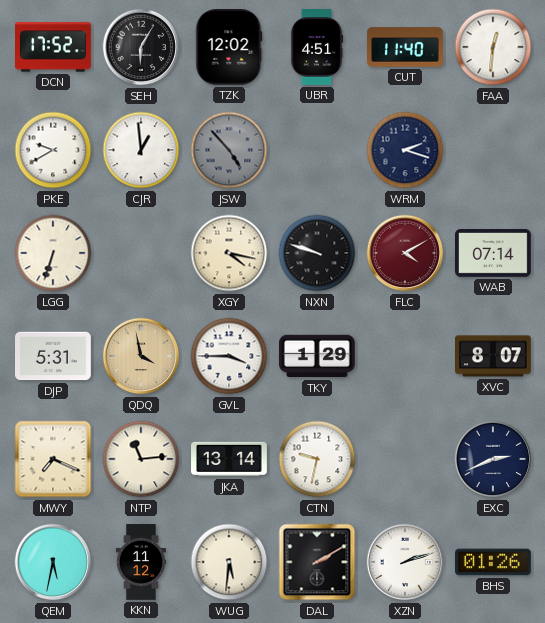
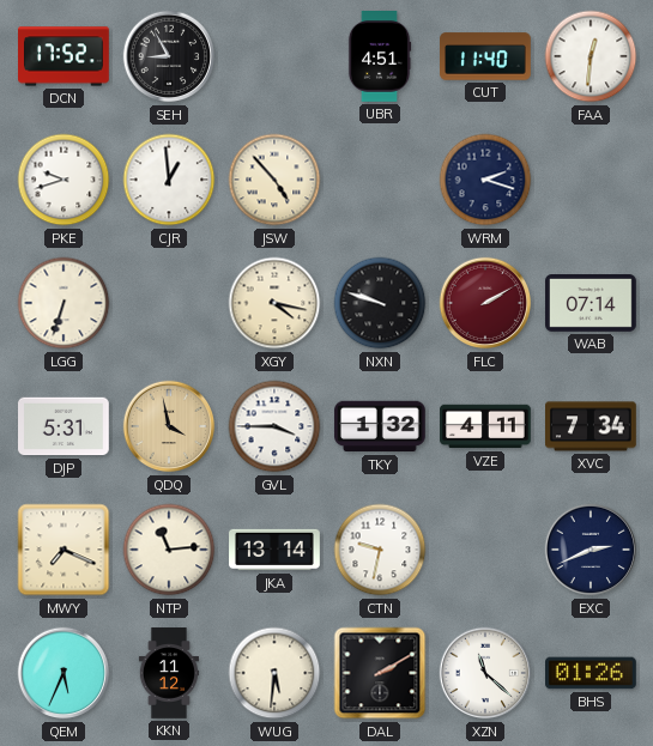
SEH: 6:05 -> 8:55
TZK: 12:02 -> none
PKE: 9:40 -> 9:42
JSW dial: grey -> cream
FLC: 4:10 -> 2:10
TKY: 1:29 -> 1:32
VZE: none -> 4:11
XVC: 8:07 -> 7:34
QEM: 5:32 -> 5:34
XZN: 2:12 -> 11:22
